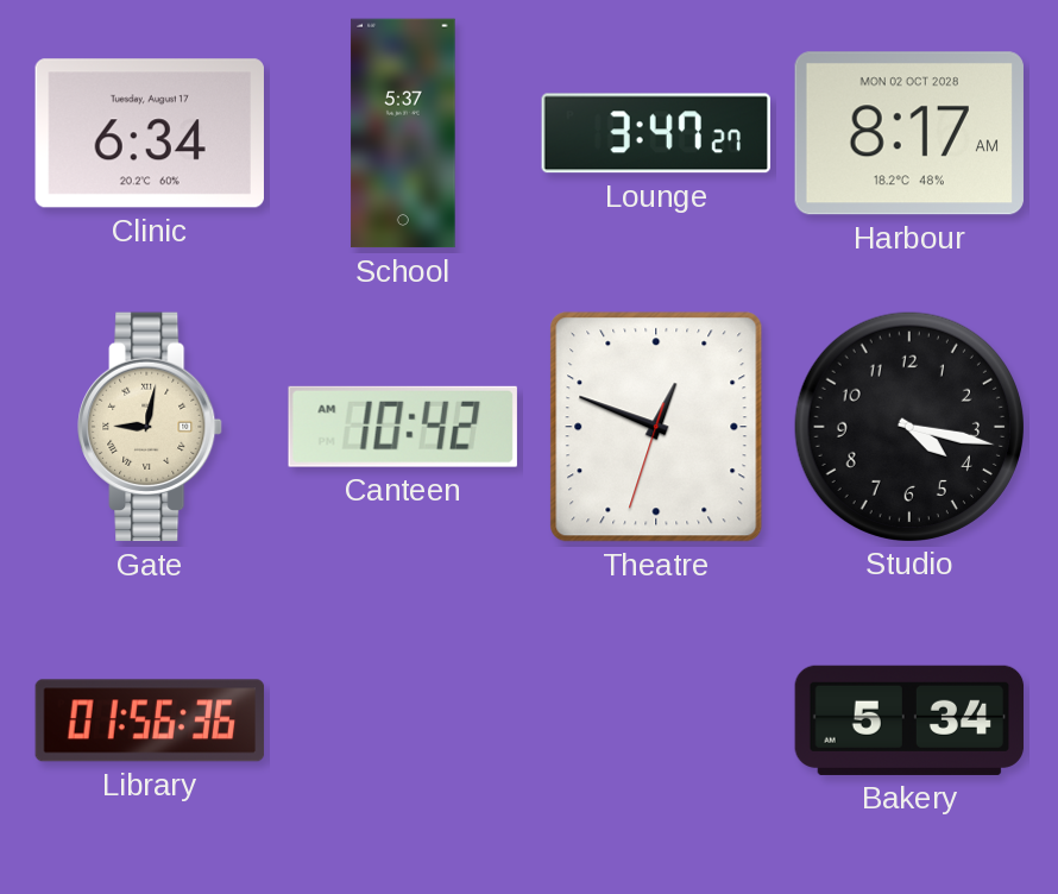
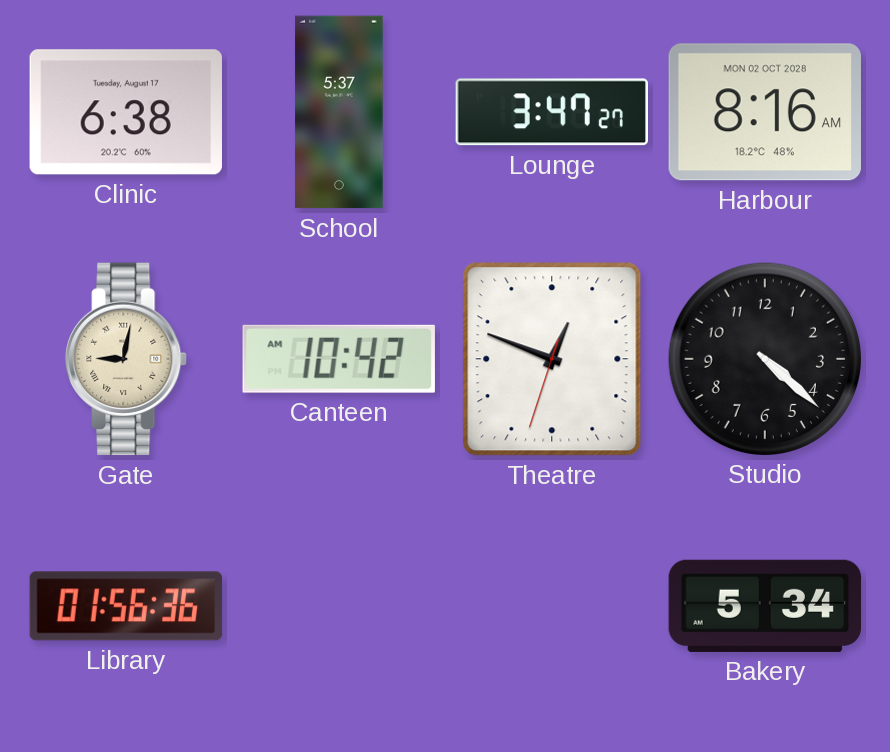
Clinic: 6:34 -> 6:38
Harbour: 8:17 -> 8:16
Studio: 4:17 -> 4:22
